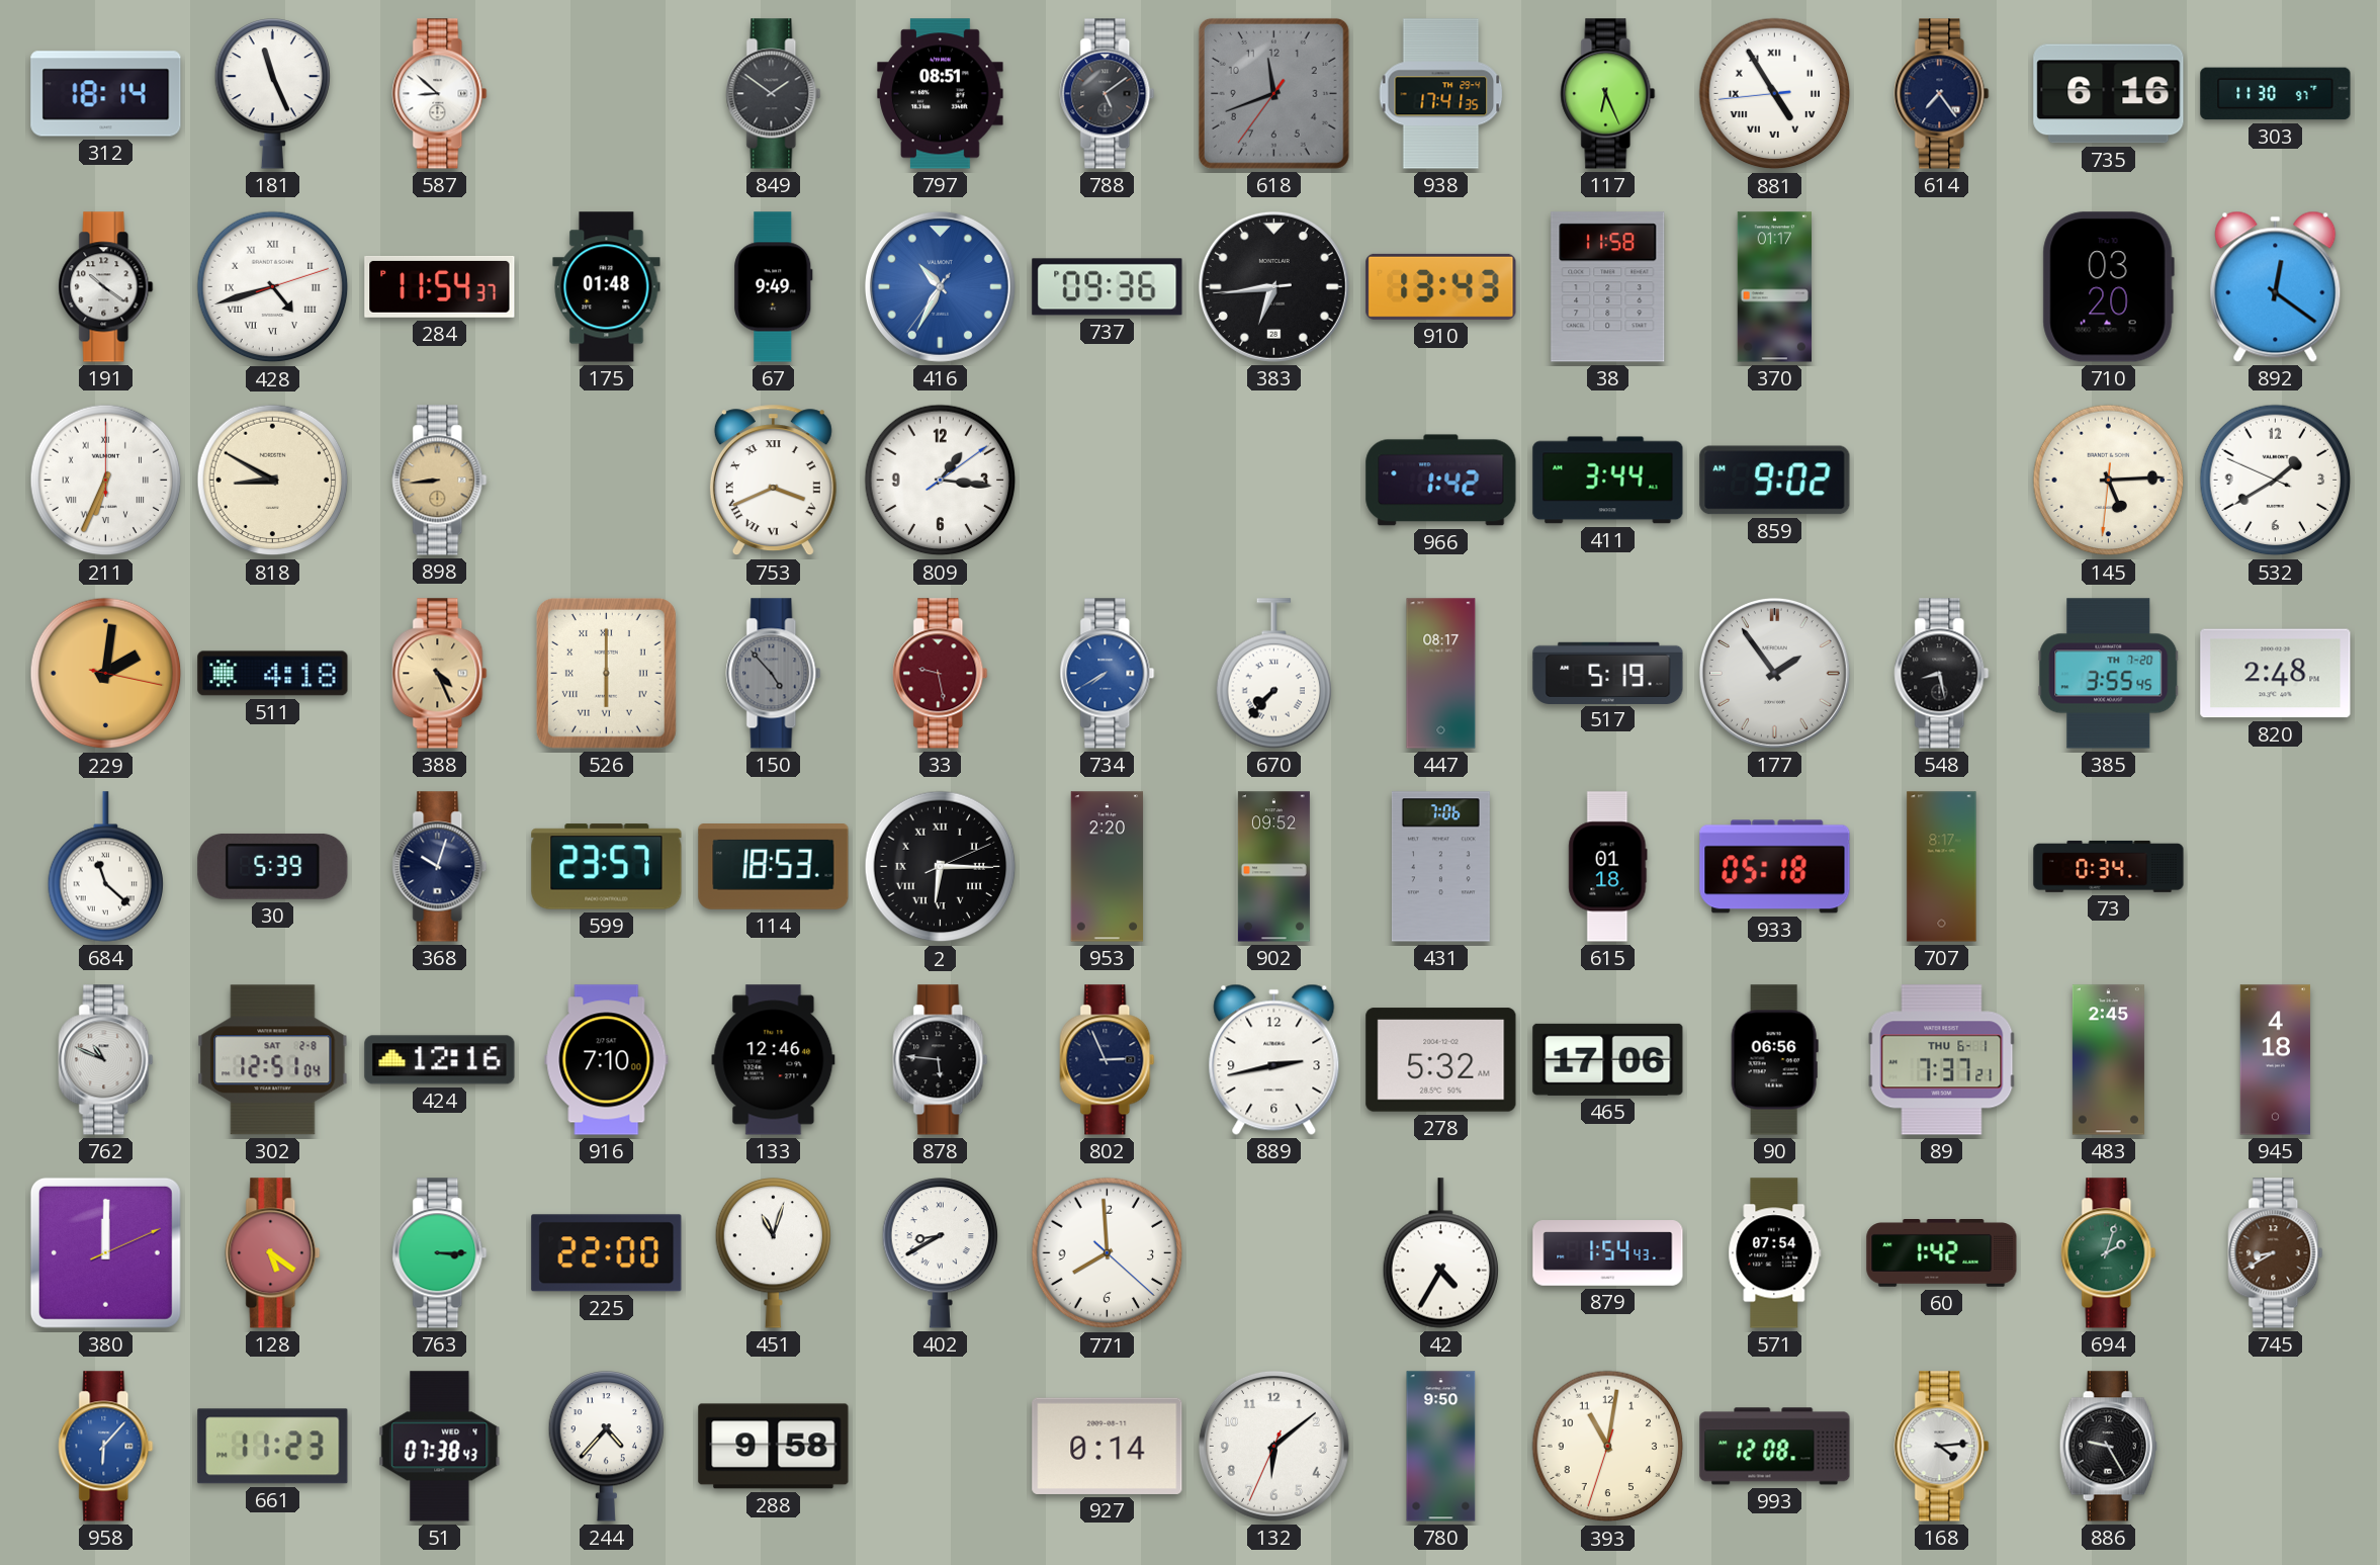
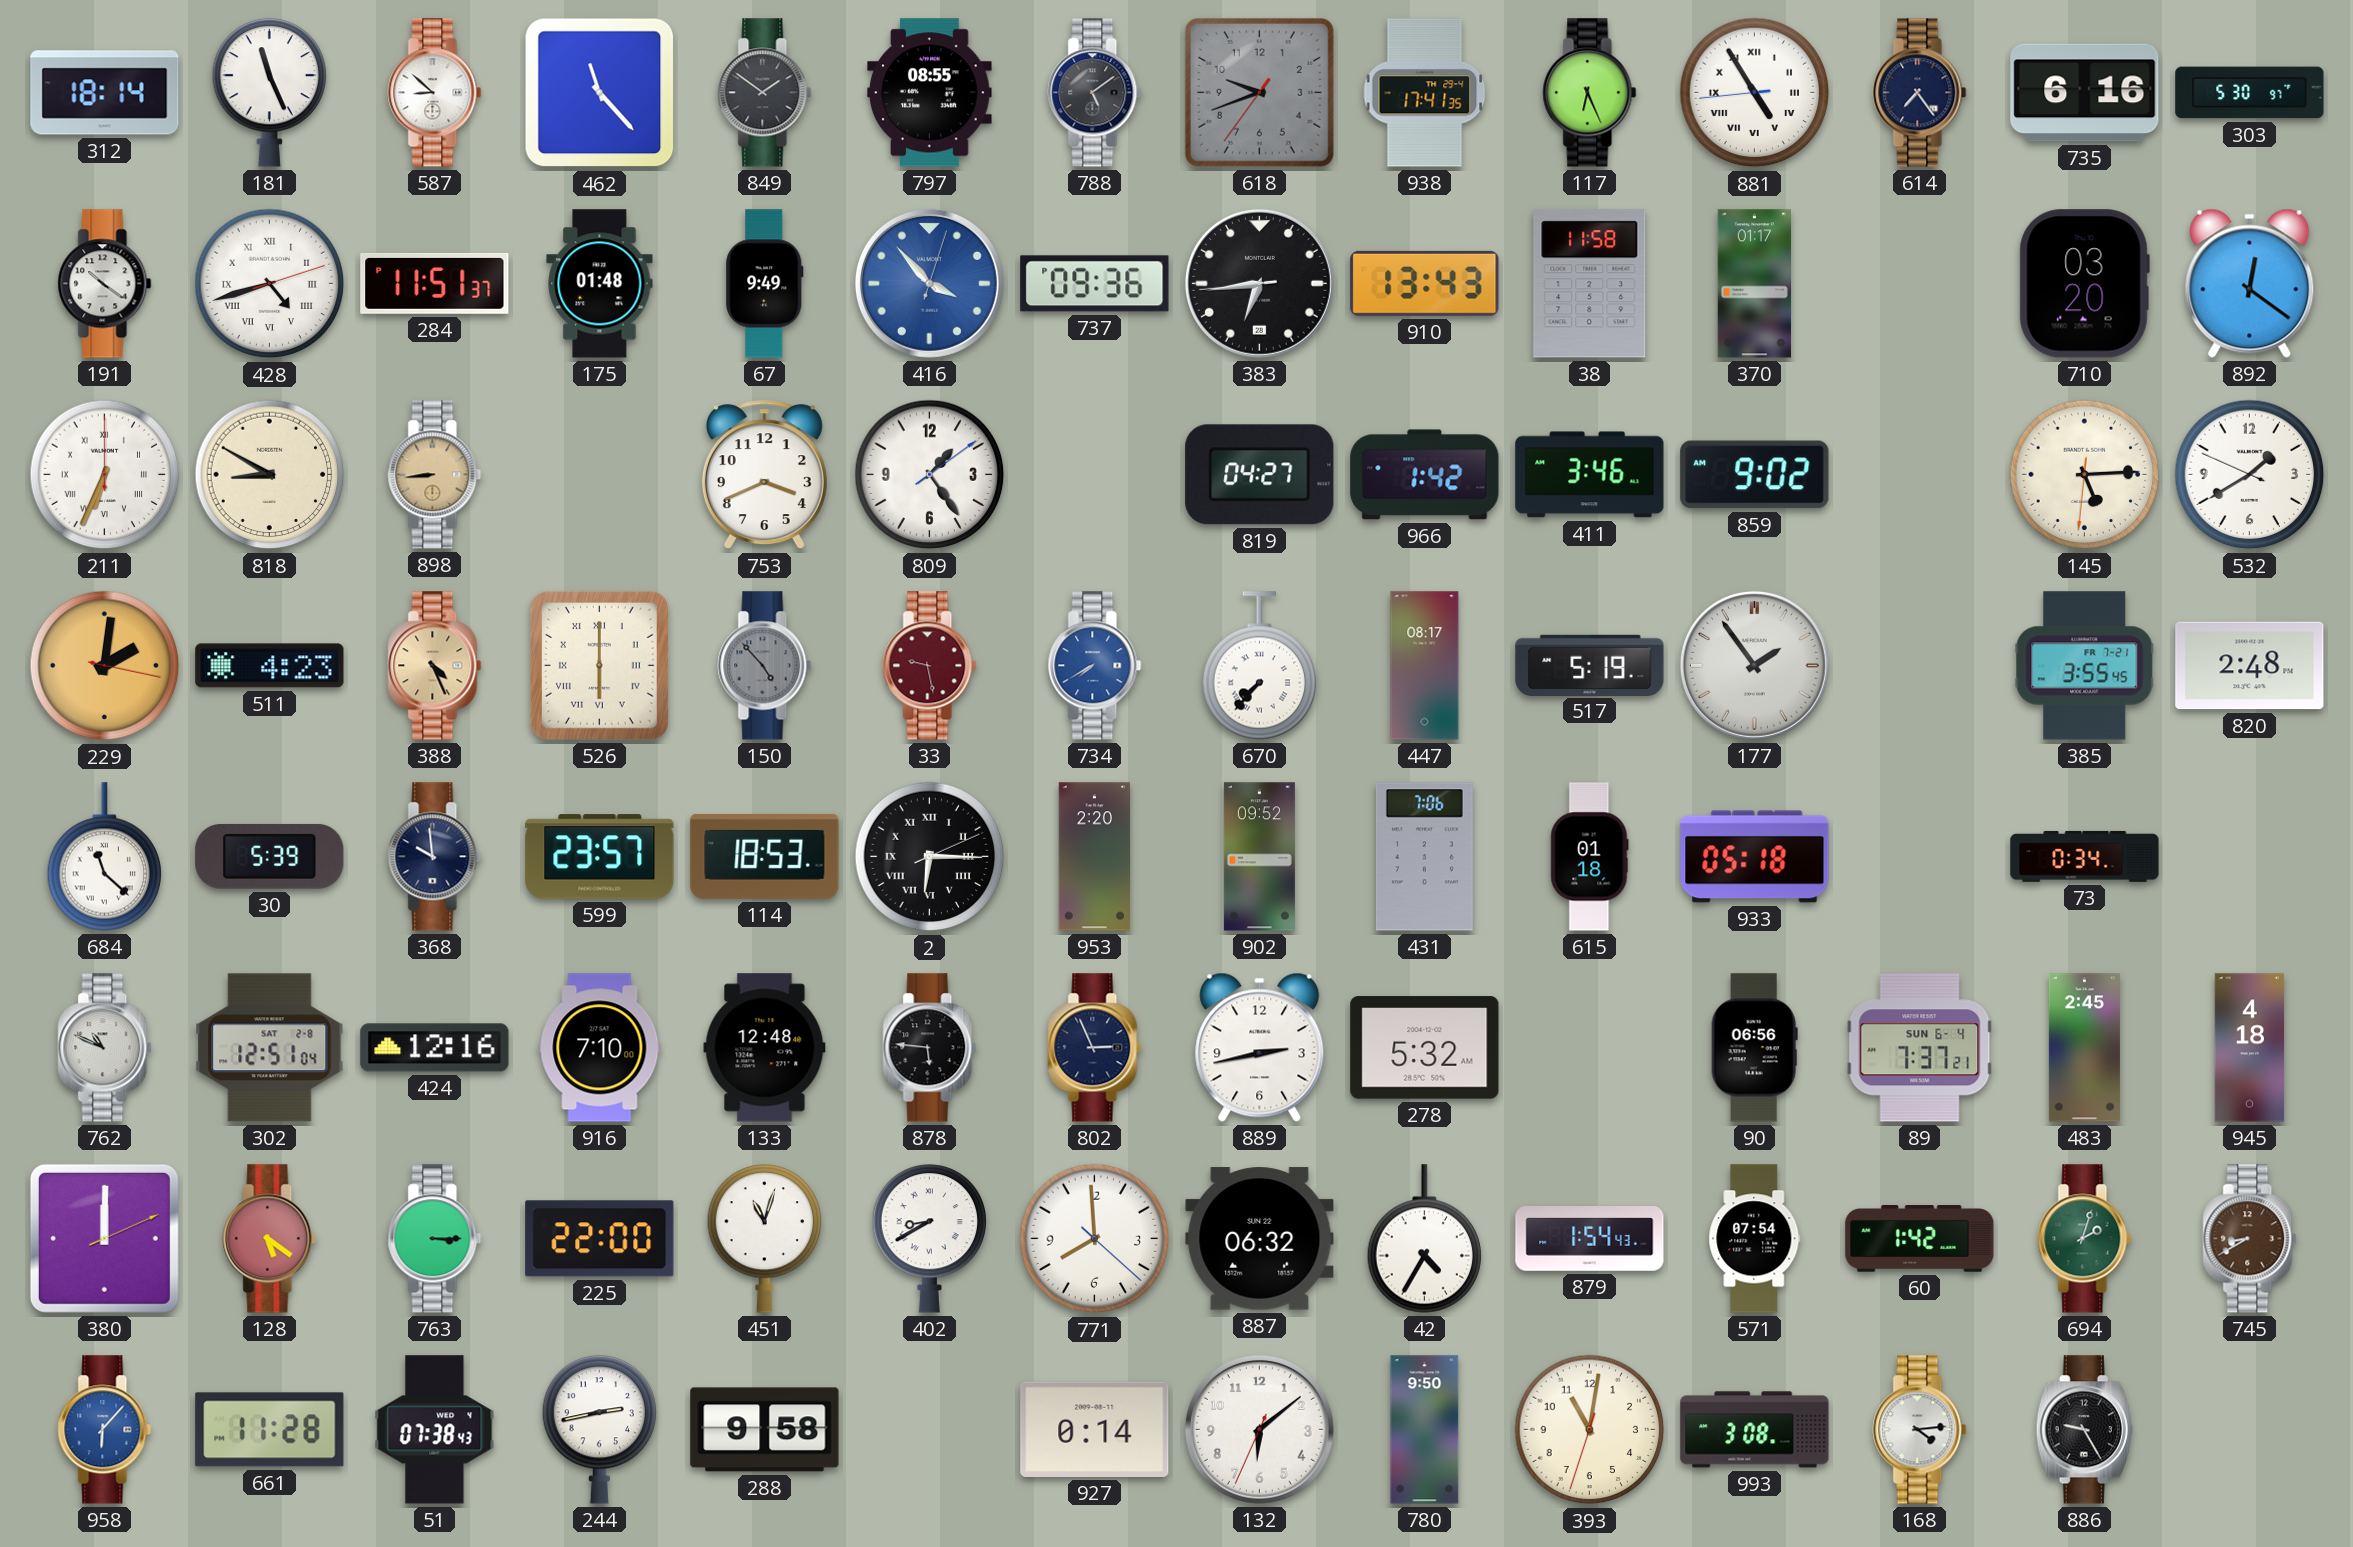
462: none -> 11:23
797: 08:51 -> 08:55
618: 11:41 -> 9:41
303: 11:30 -> 5:30
284: 11:54 -> 11:51
416: 10:34 -> 3:53
753 numerals: Roman -> Arabic
809: 1:16 -> 1:24
819: none -> 04:27
411: 3:44 -> 3:46
511: 4:18 -> 4:23
548: 8:28 -> none
385 date: TH 7-20 -> FR 7-21
368: 10:03 -> 9:59
707: 8:17 -> none
133: 12:46 -> 12:48
465: 17:06 -> none
89 date: THU 6-1 -> SUN 6-4
887: none -> 06:32
661: 11:23 -> 11:28
244: 4:37 -> 2:43
993: 12:08 -> 3:08
